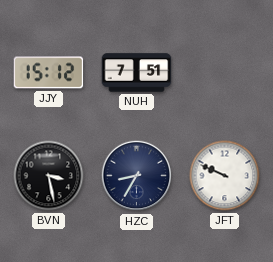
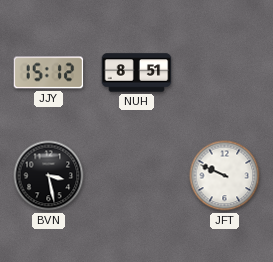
NUH: 7:51 -> 8:51
HZC: 8:35 -> none
